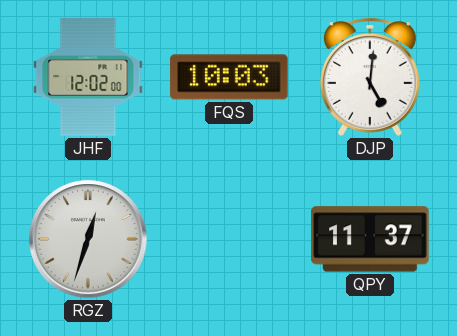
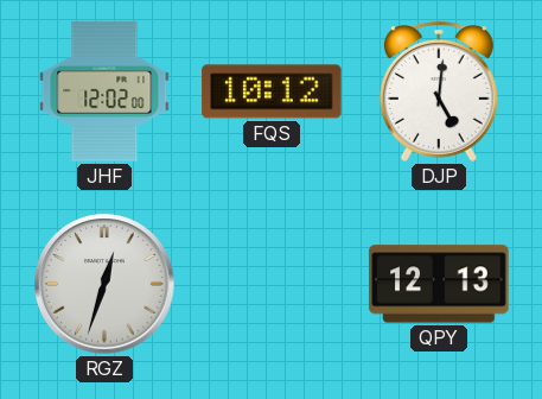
FQS: 10:03 -> 10:12
QPY: 11:37 -> 12:13
